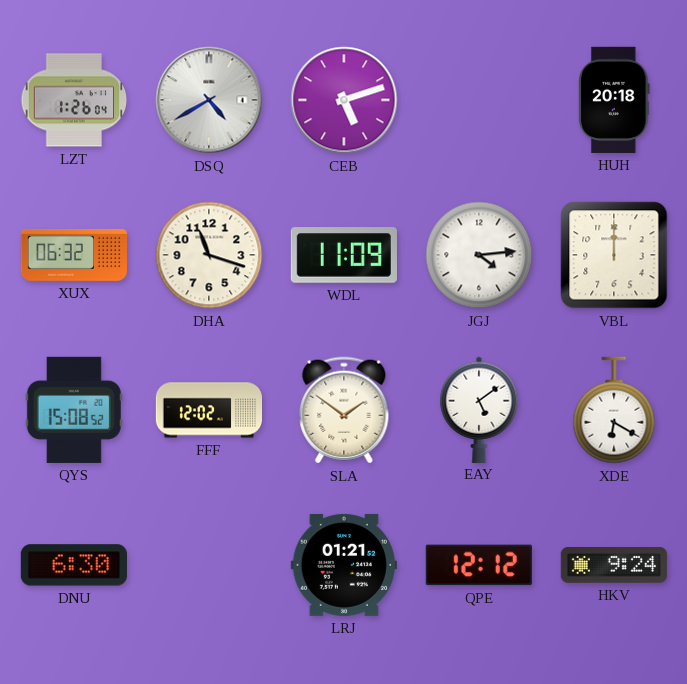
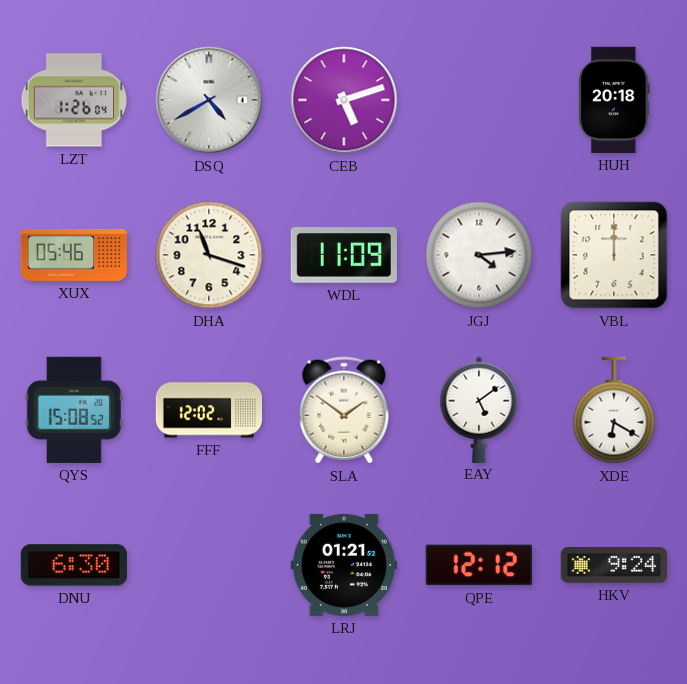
XUX: 06:32 -> 05:46
